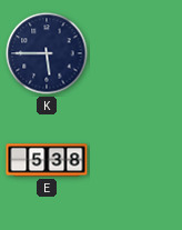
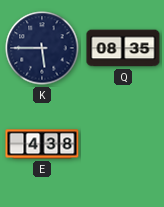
Q: none -> 08:35
E: 5:38 -> 4:38
